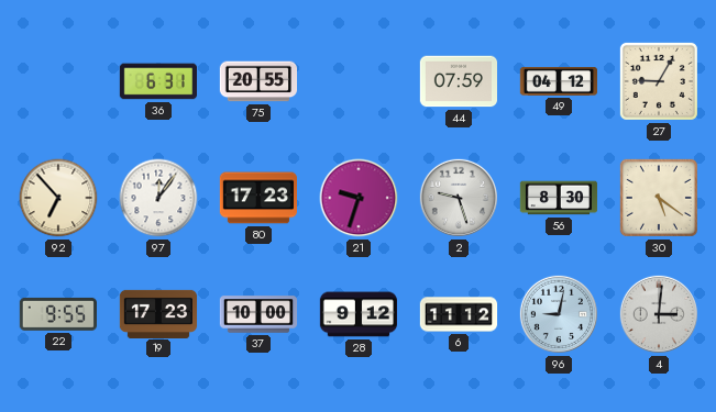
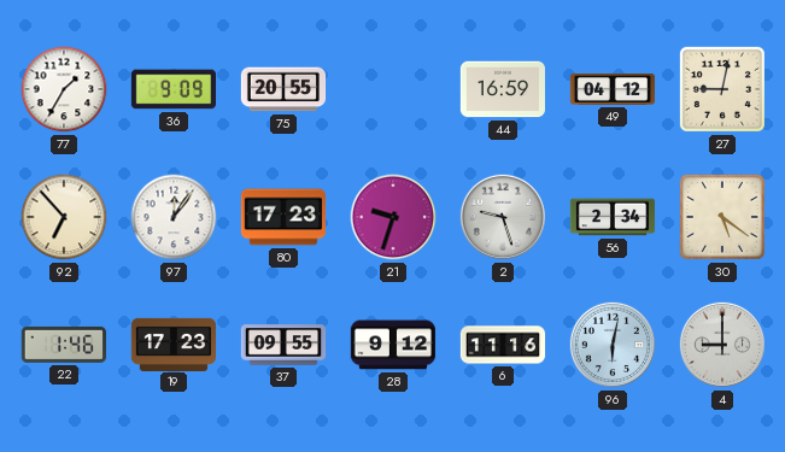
77: none -> 1:35
36: 6:31 -> 9:09
44: 07:59 -> 16:59
27: 9:05 -> 9:02
56: 8:30 -> 2:34
22: 9:55 -> 1:46
37: 10:00 -> 09:55
6: 11:12 -> 11:16
96: 9:02 -> 6:02
4: 3:01 -> 9:00
